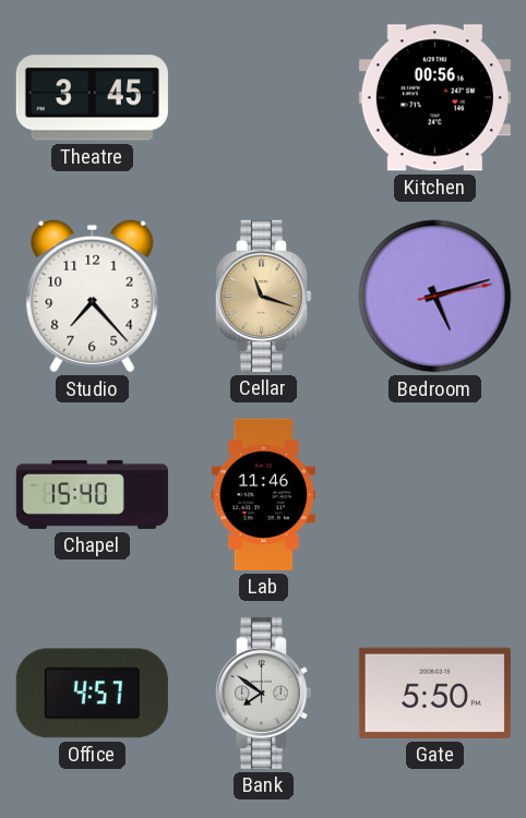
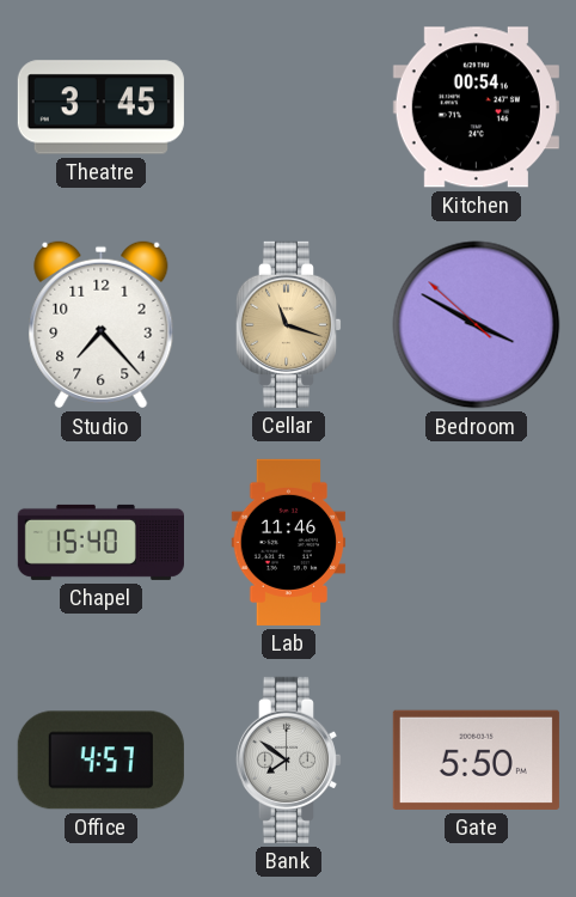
Kitchen: 00:56 -> 00:54
Bedroom: 5:12 -> 3:49
